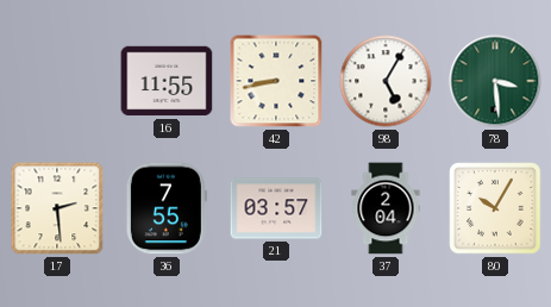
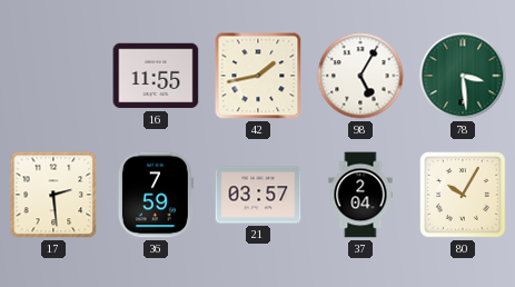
42: 8:43 -> 1:43
36: 7:55 -> 7:59
